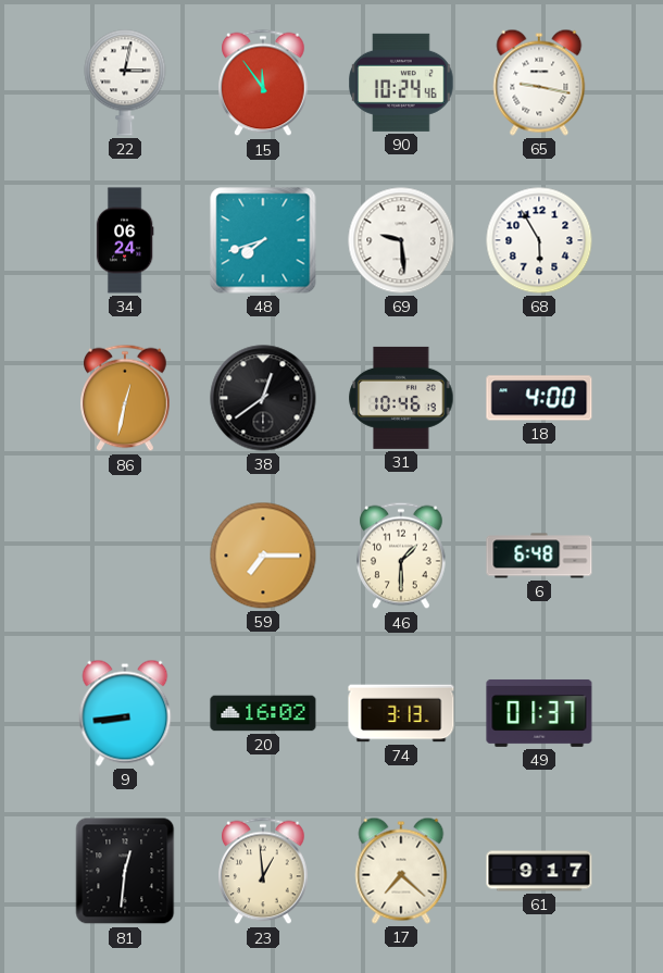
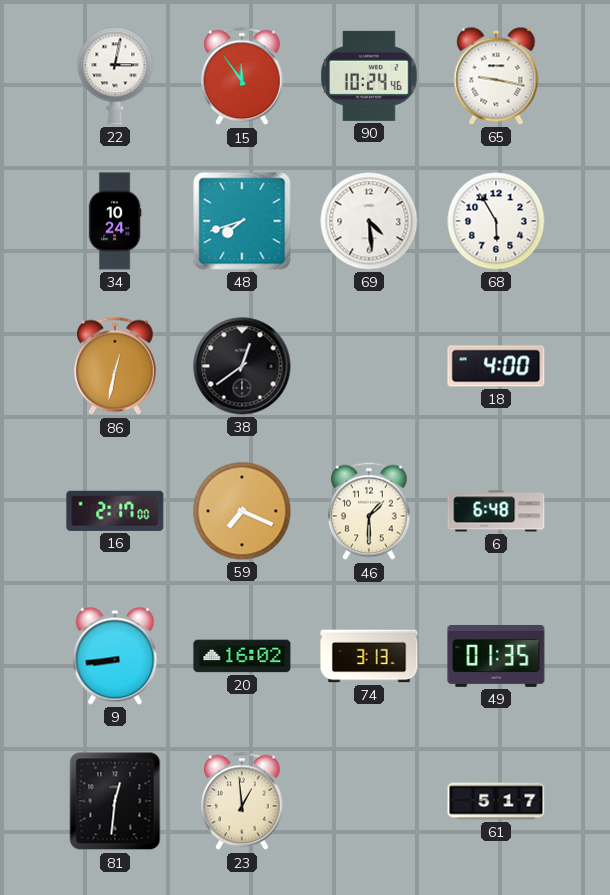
34: 06:24 -> 10:24
69: 9:29 -> 4:29
31: 10:46 -> none
16: none -> 2:17
59: 7:15 -> 7:19
49: 01:37 -> 01:35
17: 7:22 -> none
61: 9:17 -> 5:17
